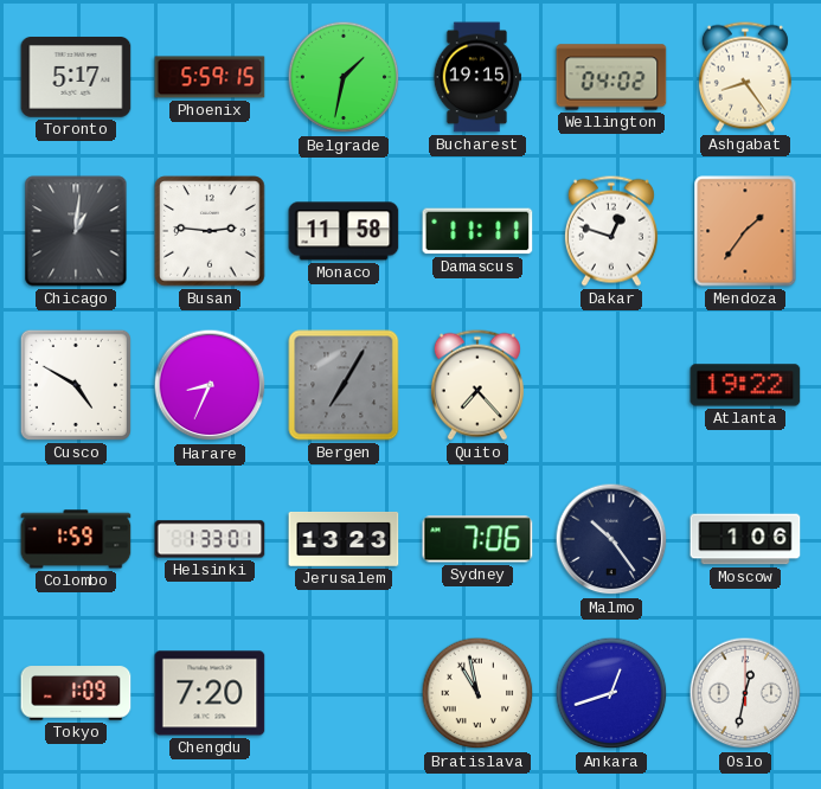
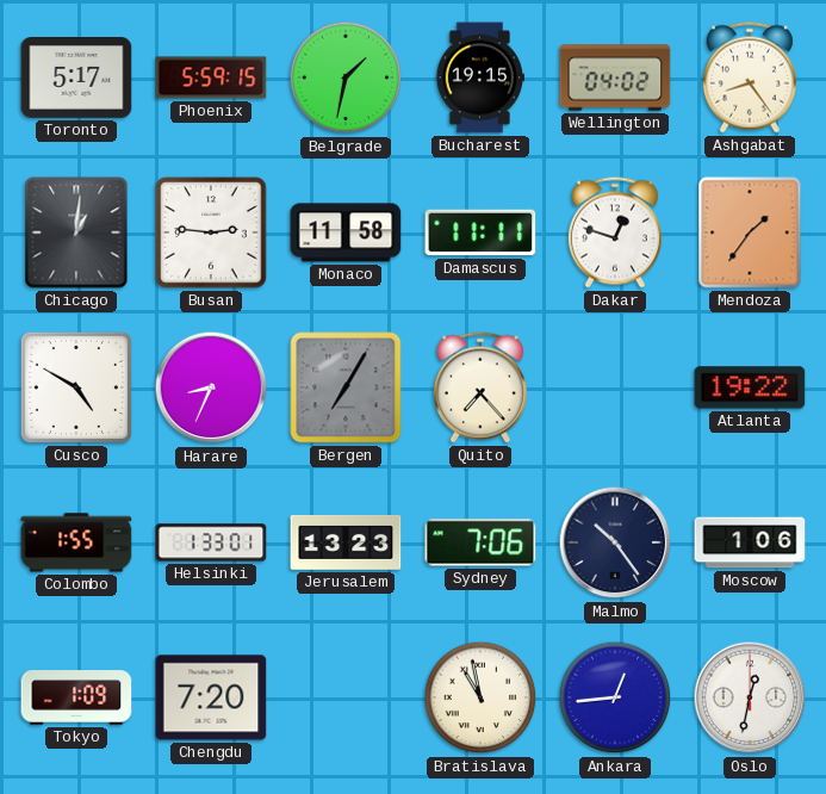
Colombo: 1:59 -> 1:55
Ankara: 12:42 -> 12:44
